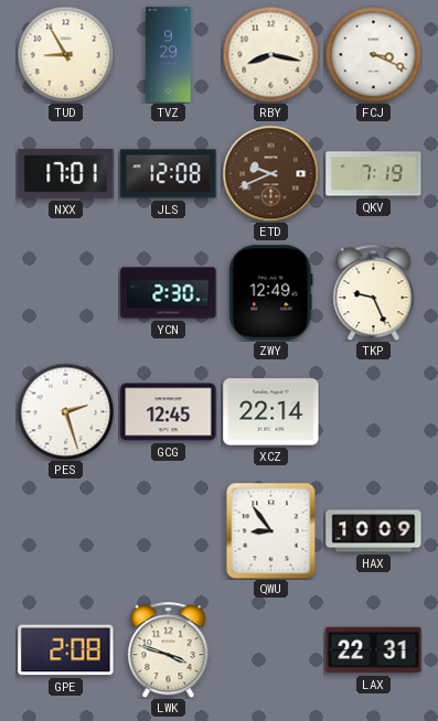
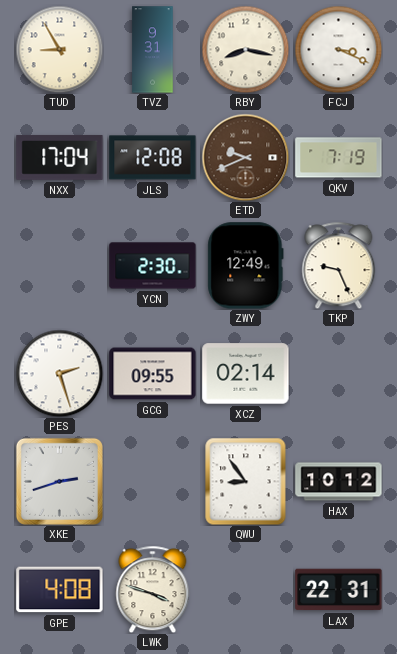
TVZ: 9:29 -> 9:31
NXX: 17:01 -> 17:04
GCG: 12:45 -> 09:55
XCZ: 22:14 -> 02:14
XKE: none -> 2:42
HAX: 10:09 -> 10:12
GPE: 2:08 -> 4:08
